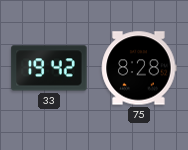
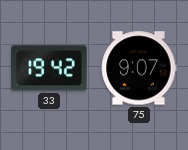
75: 8:28 -> 9:07
